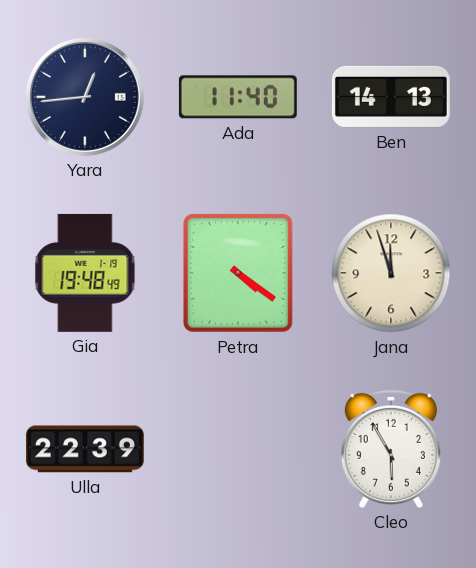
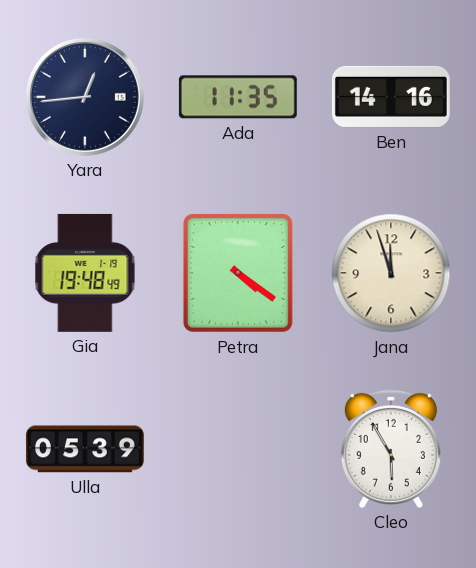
Ada: 11:40 -> 11:35
Ben: 14:13 -> 14:16
Ulla: 22:39 -> 05:39
